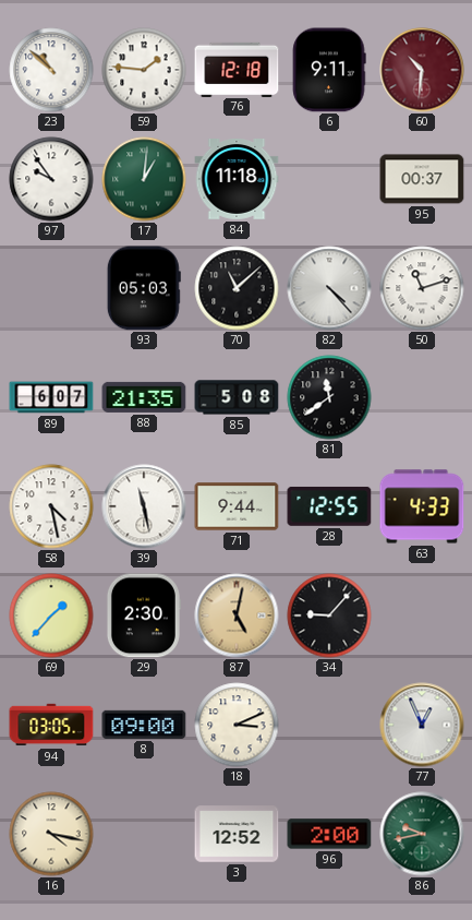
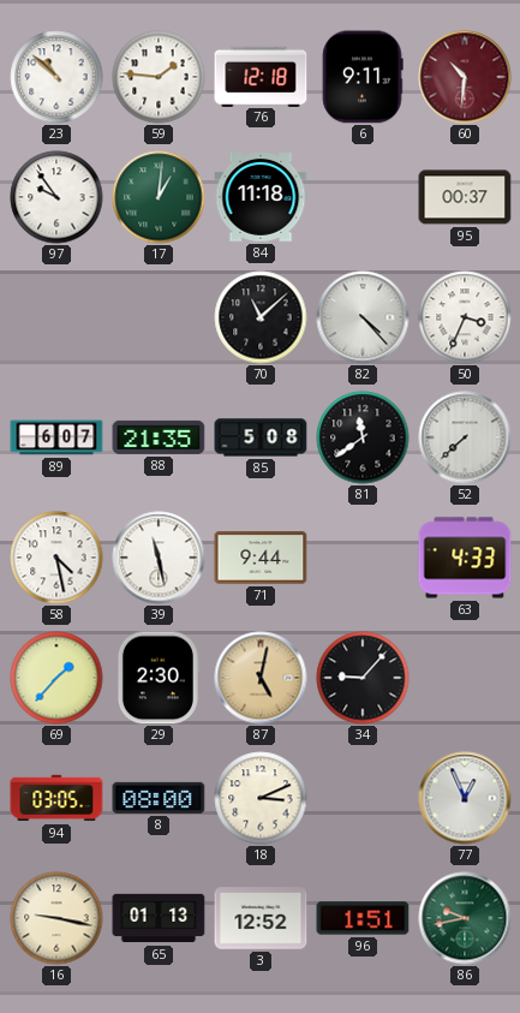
93: 05:03 -> none
50: 11:12 -> 3:34
52: none -> 7:38
28: 12:55 -> none
8: 09:00 -> 08:00
16: 4:17 -> 9:17
65: none -> 01:13
96: 2:00 -> 1:51
